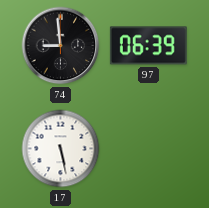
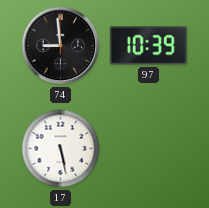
97: 06:39 -> 10:39
